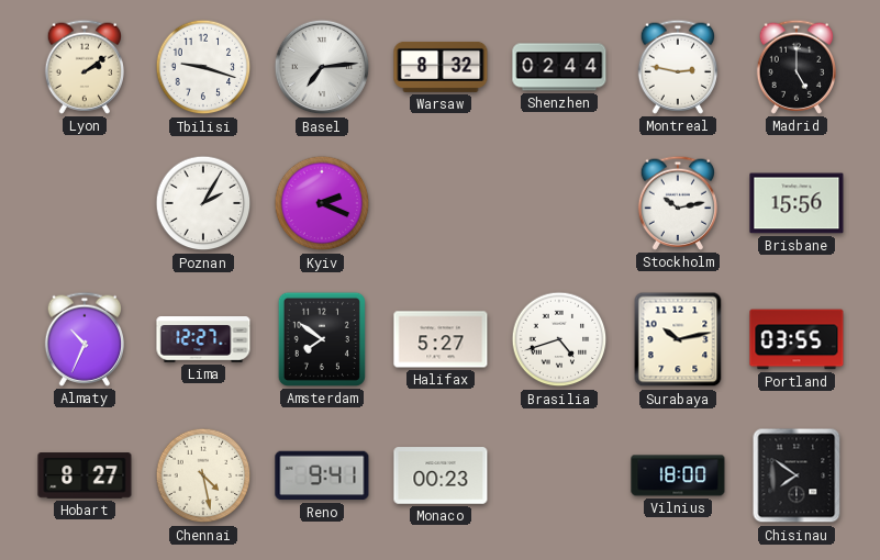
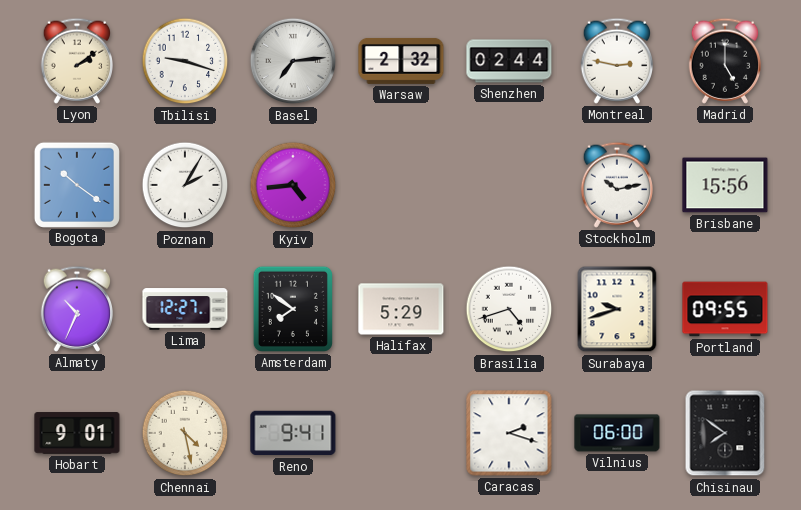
Warsaw: 8:32 -> 2:32
Bogota: none -> 10:21
Kyiv: 2:19 -> 4:44
Halifax: 5:27 -> 5:29
Surabaya: 10:13 -> 9:42
Portland: 03:55 -> 09:55
Hobart: 8:27 -> 9:01
Monaco: 00:23 -> none
Caracas: none -> 2:18
Vilnius: 18:00 -> 06:00
